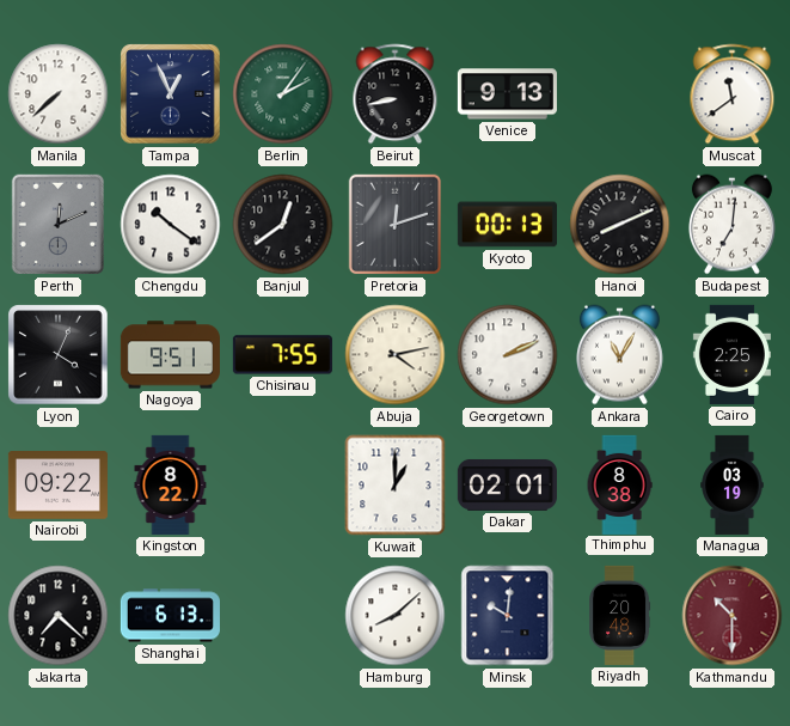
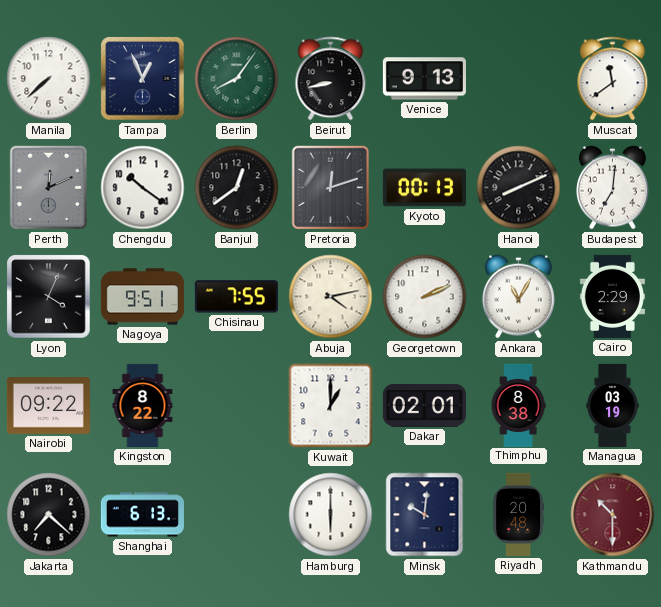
Berlin: 2:06 -> 8:06
Cairo: 2:25 -> 2:29
Hamburg: 8:08 -> 6:00
